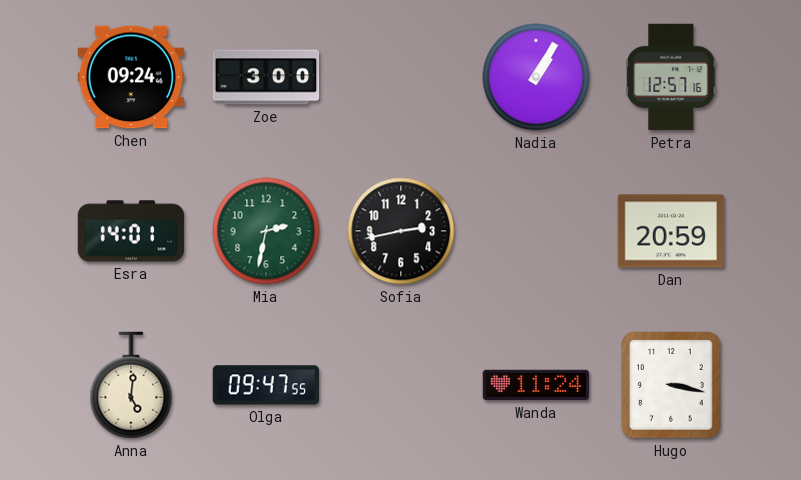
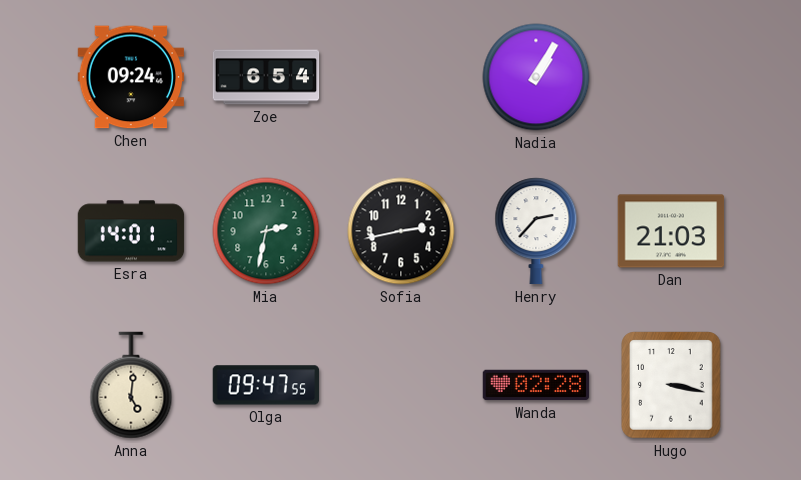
Zoe: 3:00 -> 6:54
Petra: 12:57 -> none
Henry: none -> 2:37
Dan: 20:59 -> 21:03
Wanda: 11:24 -> 02:28
